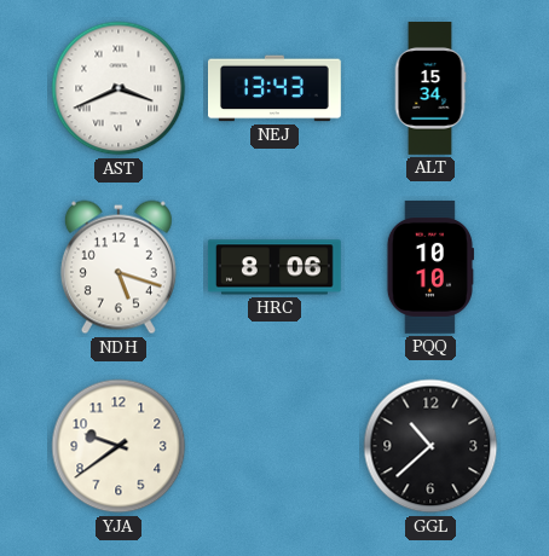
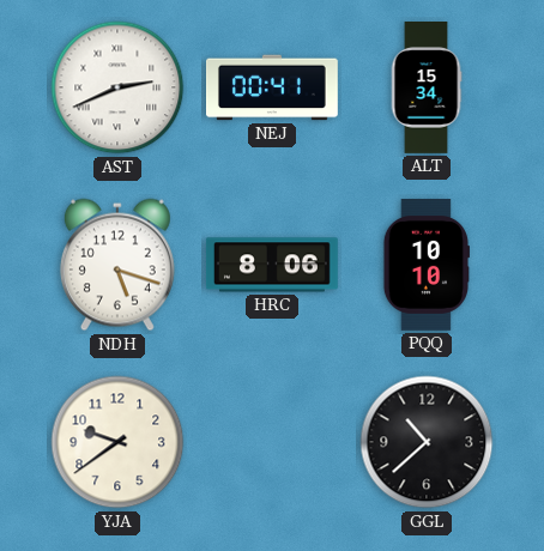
AST: 3:41 -> 2:41
NEJ: 13:43 -> 00:41
